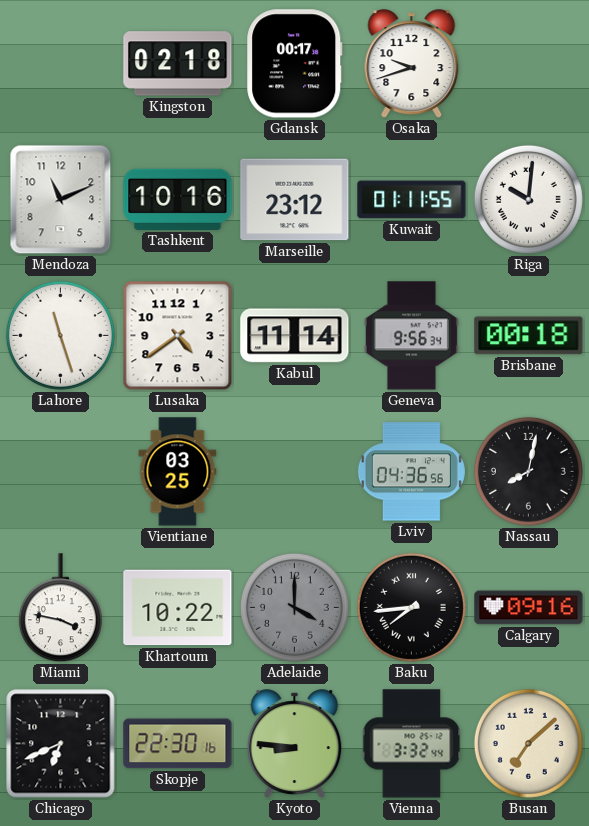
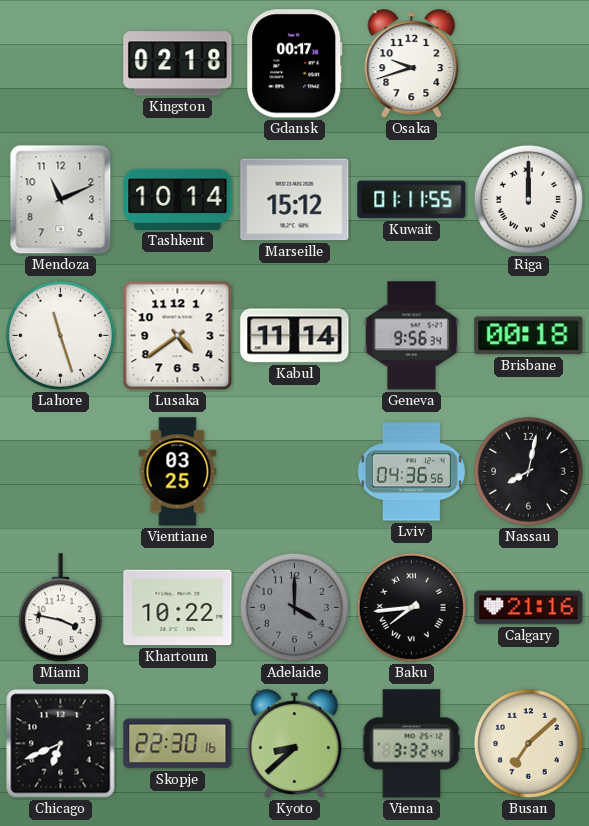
Tashkent: 10:16 -> 10:14
Marseille: 23:12 -> 15:12
Riga: 10:01 -> 12:00
Calgary: 09:16 -> 21:16
Kyoto: 8:46 -> 8:38
